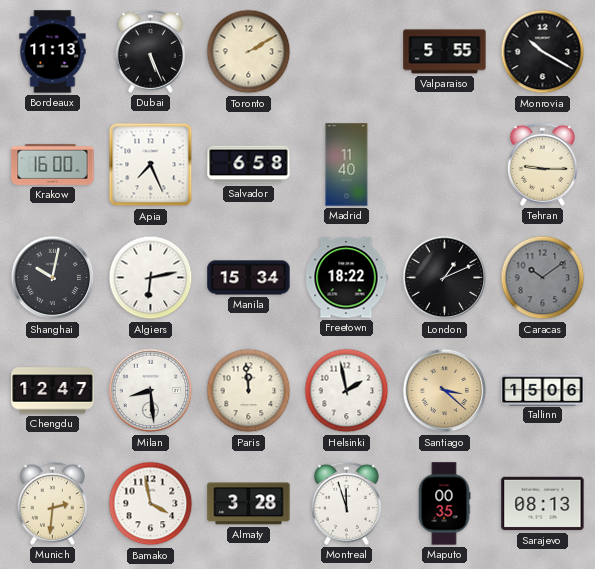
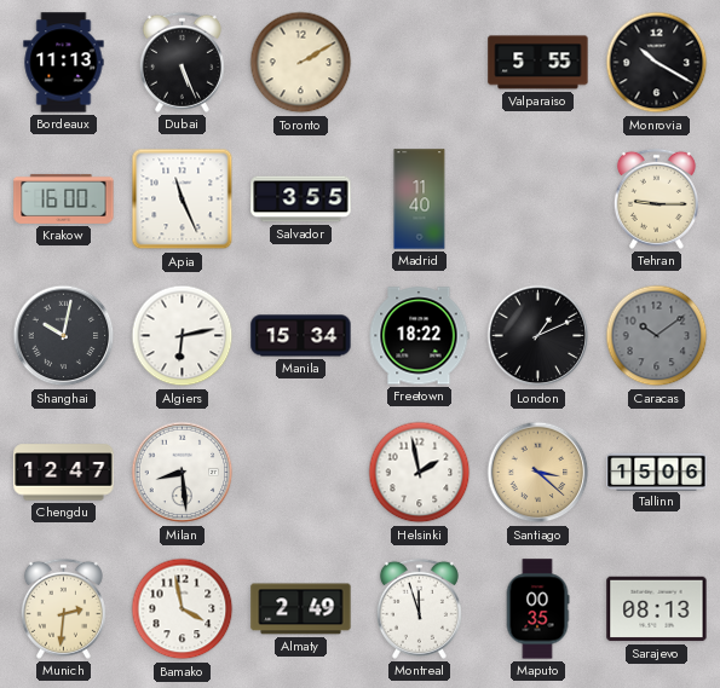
Apia: 7:26 -> 11:26
Salvador: 6:58 -> 3:55
Paris: 11:59 -> none
Almaty: 3:28 -> 2:49
